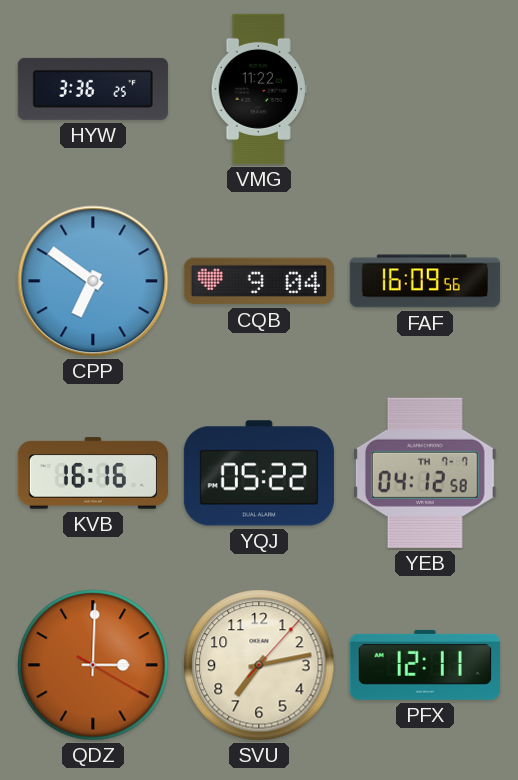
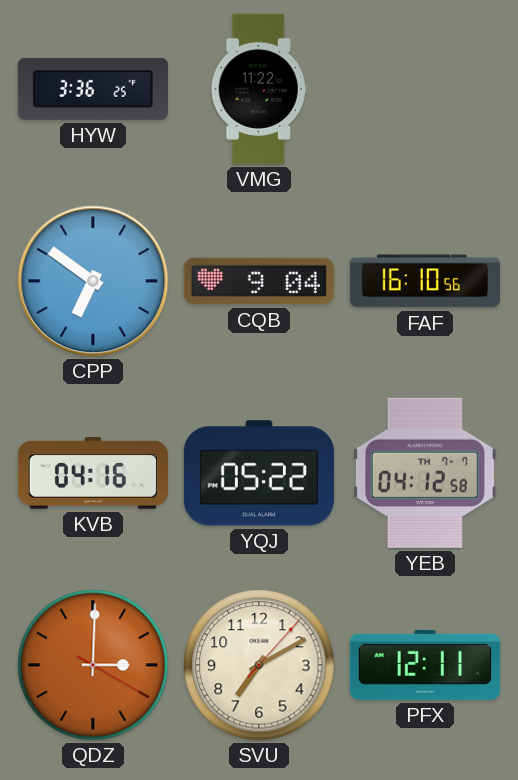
FAF: 16:09 -> 16:10
KVB: 16:16 -> 04:16
SVU: 7:13 -> 7:10
